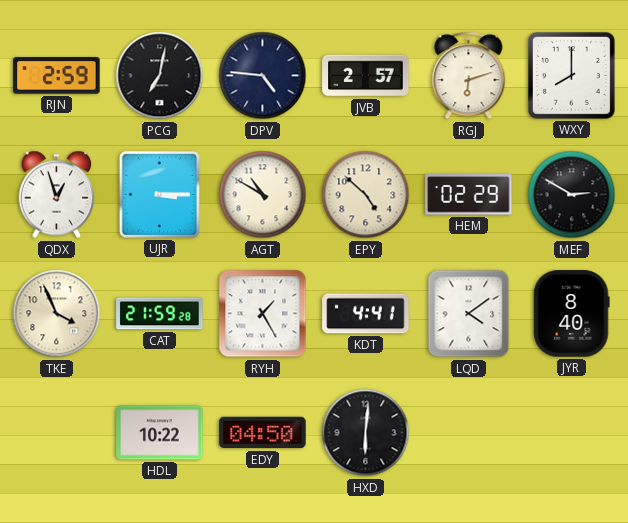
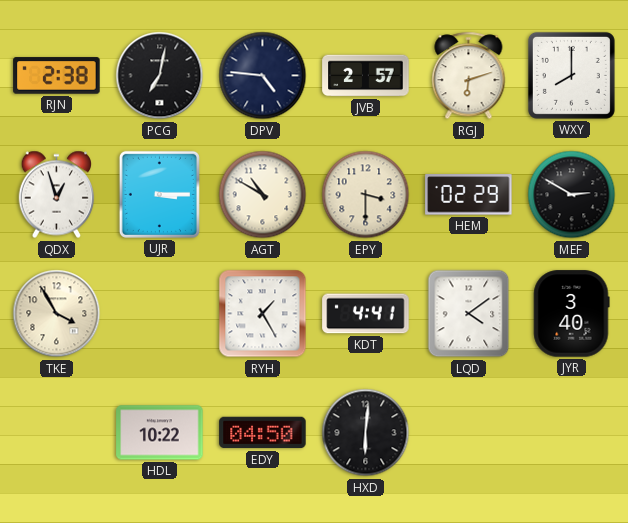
RJN: 2:59 -> 2:38
EPY: 4:52 -> 3:30
TKE: 3:56 -> 3:55
CAT: 21:59 -> none
JYR: 8:40 -> 3:40
